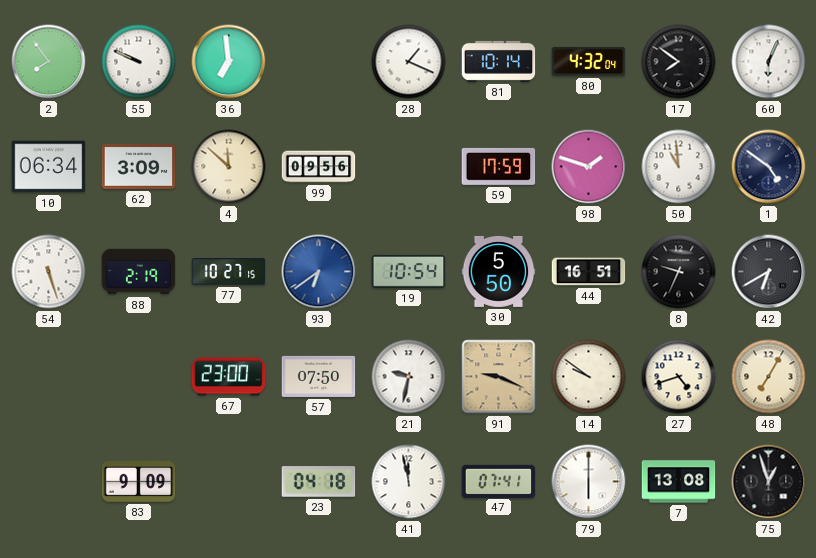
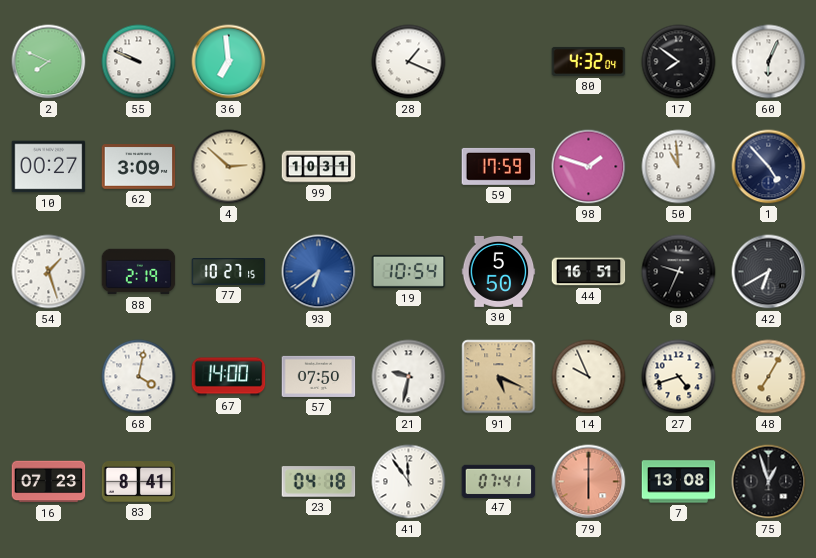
2: 7:54 -> 7:49
81: 10:14 -> none
10: 06:34 -> 00:27
4: 11:52 -> 2:52
99: 09:56 -> 10:31
1: 4:51 -> 4:53
54: 5:27 -> 1:27
68: none -> 4:02
67: 23:00 -> 14:00
91: 9:19 -> 5:19
14: 9:51 -> 9:56
16: none -> 07:23
83: 9:09 -> 8:41
41: 11:58 -> 11:54
79 dial: white -> salmon
